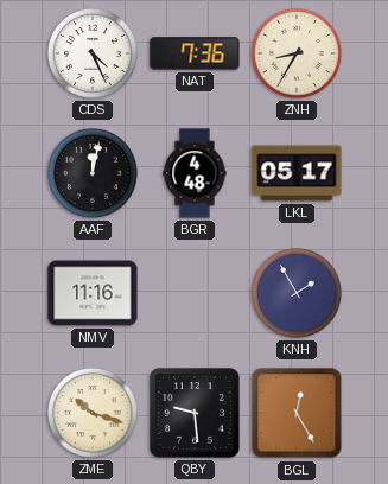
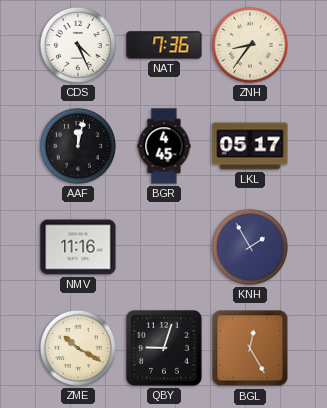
ZNH: 8:35 -> 8:36
BGR: 4:48 -> 4:45
ZME: 10:18 -> 10:20
QBY: 9:29 -> 9:03
